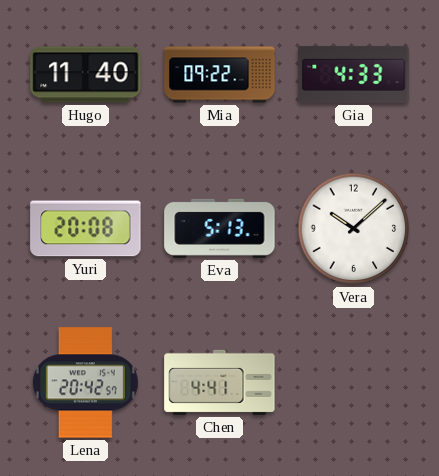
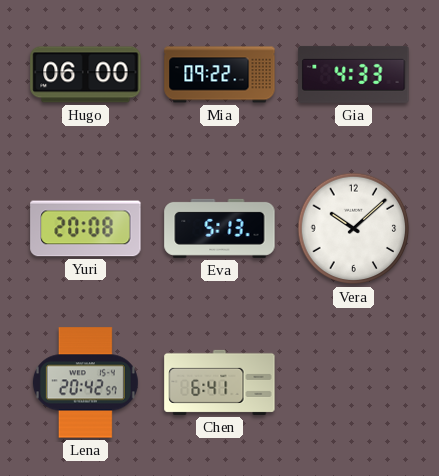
Hugo: 11:40 -> 06:00
Chen: 4:41 -> 6:41
